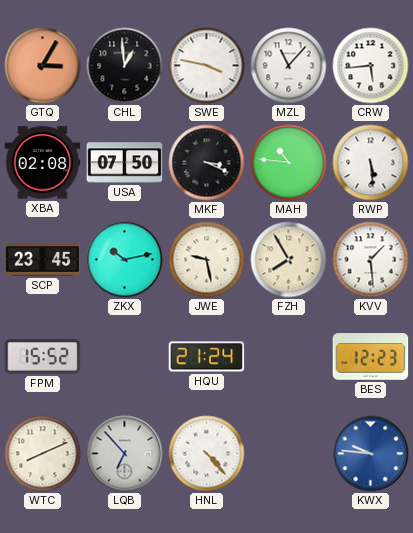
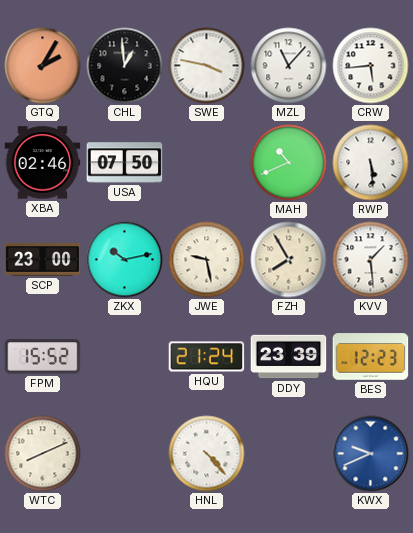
GTQ: 3:05 -> 2:05
XBA: 02:08 -> 02:46
MKF: 3:19 -> none
MAH: 10:46 -> 10:41
SCP: 23:45 -> 23:00
DDY: none -> 23:39
LQB: 6:53 -> none
KWX: 9:46 -> 9:41
